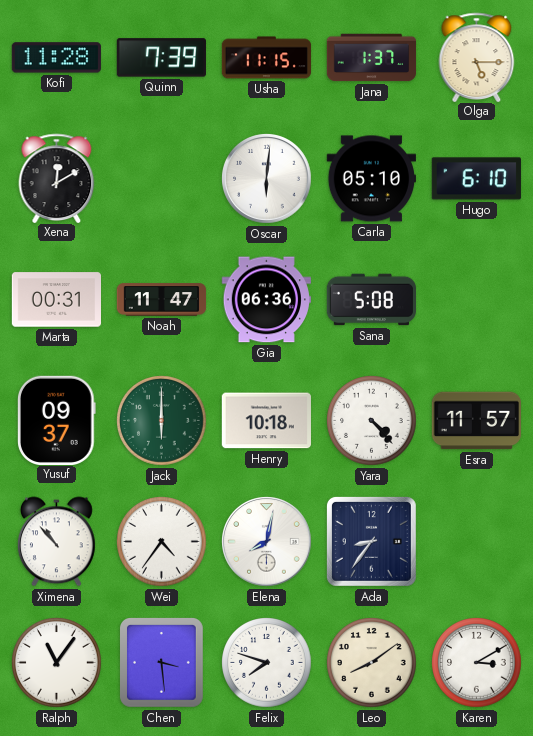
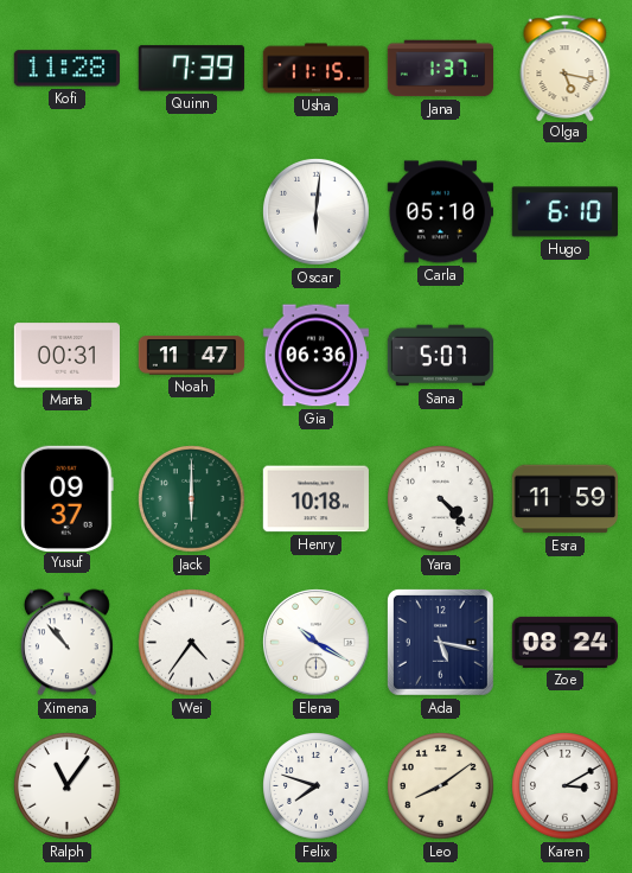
Olga: 5:15 -> 5:17
Xena: 12:10 -> none
Sana: 5:08 -> 5:07
Esra: 11:57 -> 11:59
Elena: 8:02 -> 10:20
Ada: 8:36 -> 5:17
Zoe: none -> 08:24
Chen: 3:29 -> none
